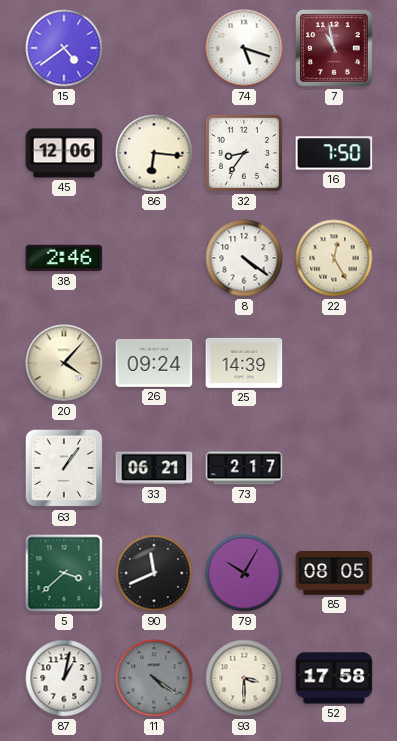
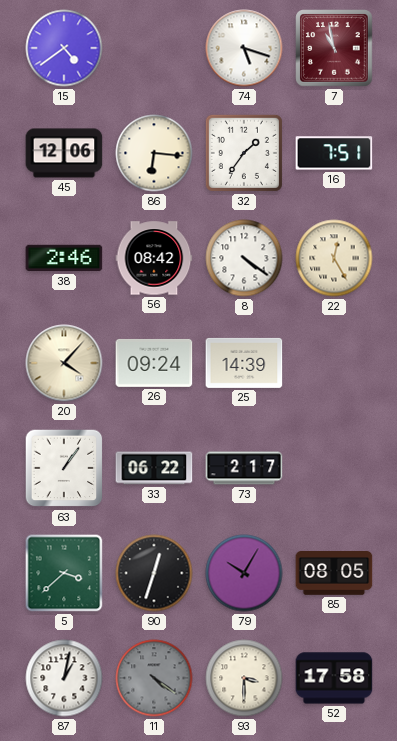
32: 8:36 -> 1:36
16: 7:50 -> 7:51
56: none -> 08:42
33: 06:21 -> 06:22
90: 11:41 -> 12:33
